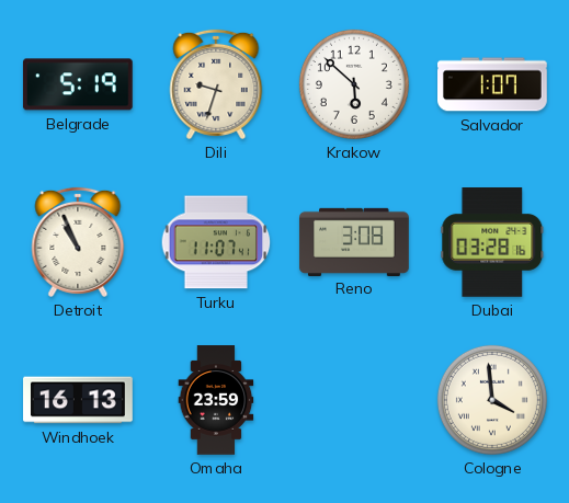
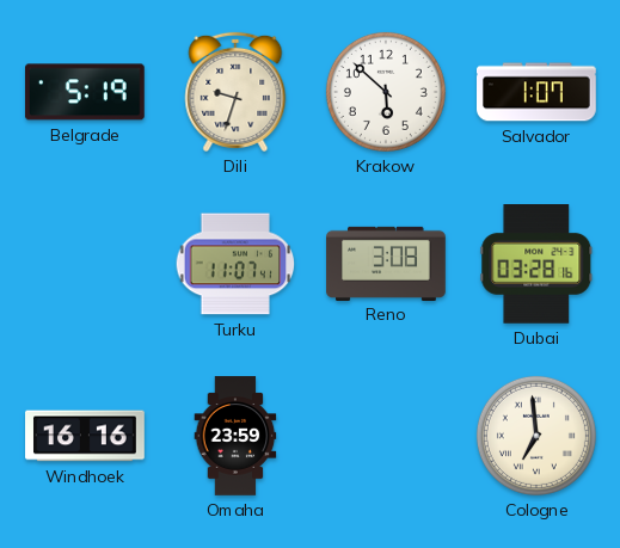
Detroit: 10:56 -> none
Windhoek: 16:13 -> 16:16
Cologne: 3:59 -> 6:59
